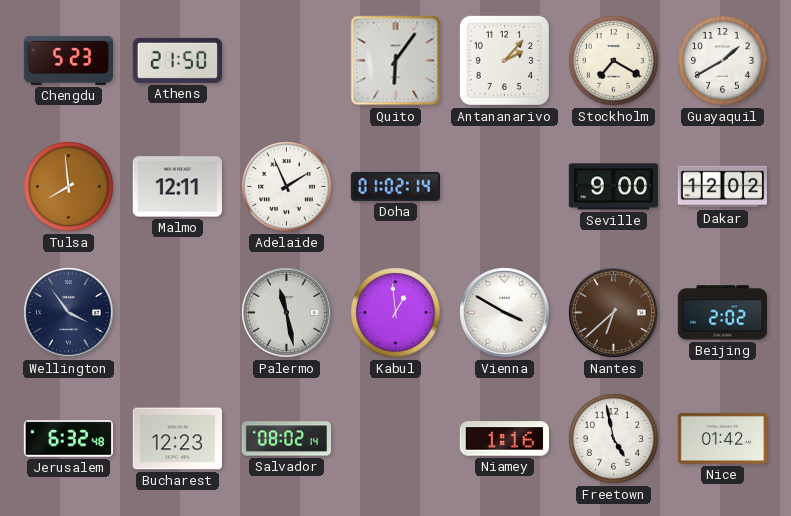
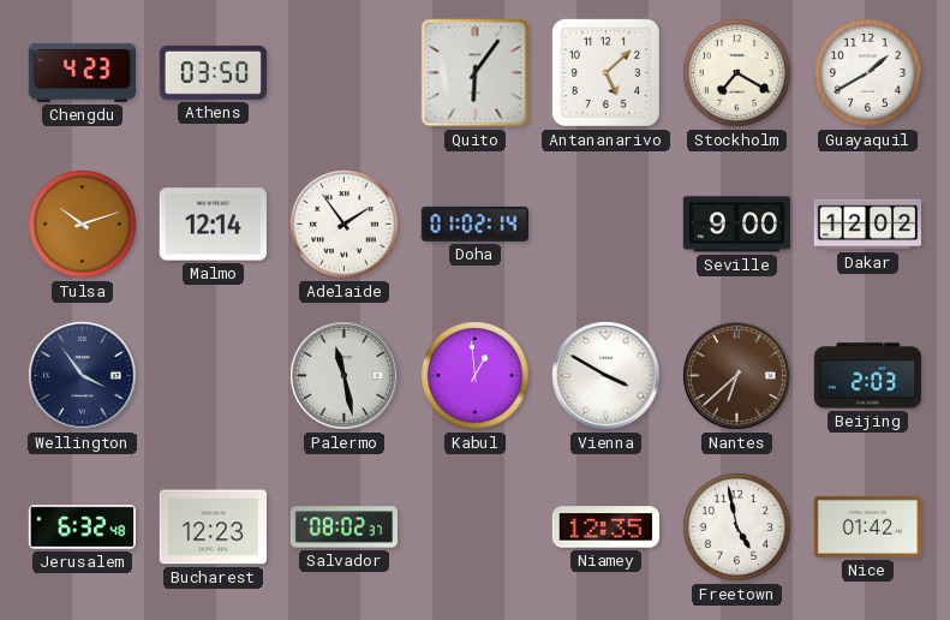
Chengdu: 5:23 -> 4:23
Athens: 21:50 -> 03:50
Antananarivo: 2:07 -> 5:08
Tulsa: 7:59 -> 10:12
Malmo: 12:11 -> 12:14
Adelaide: 1:56 -> 1:54
Beijing: 2:02 -> 2:03
Salvador: 08:02:14 -> 08:02:37
Niamey: 1:16 -> 12:35
